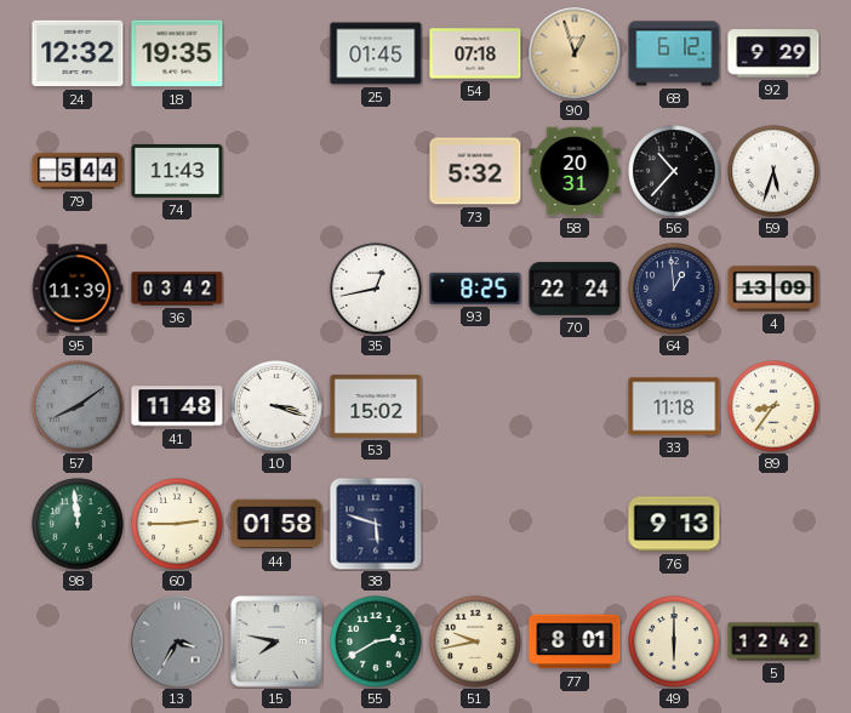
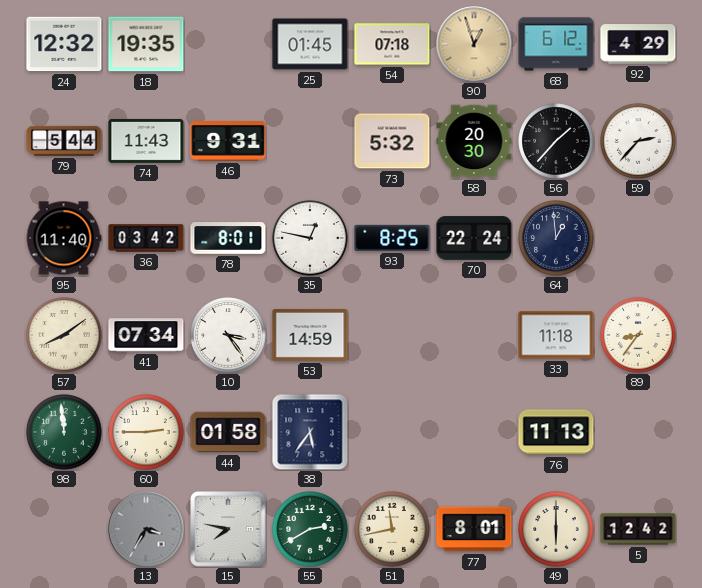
92: 9:29 -> 4:29
46: none -> 9:31
58: 20:31 -> 20:30
56: 10:37 -> 1:37
59: 5:33 -> 2:37
95: 11:39 -> 11:40
78: none -> 8:01
35: 12:43 -> 12:47
4: 13:09 -> none
57 dial: grey -> cream
41: 11:48 -> 07:34
10: 3:18 -> 3:24
53: 15:02 -> 14:59
38: 5:48 -> 5:36
76: 9:13 -> 11:13
51: 9:43 -> 11:43
